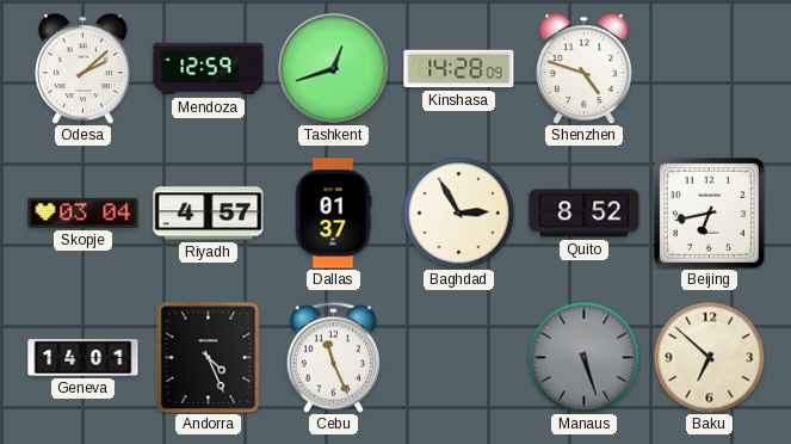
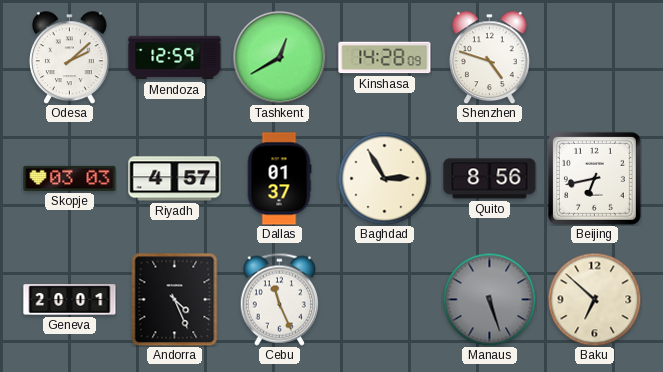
Tashkent: 12:42 -> 12:40
Skopje: 03:04 -> 03:03
Quito: 8:52 -> 8:56
Geneva: 14:01 -> 20:01
